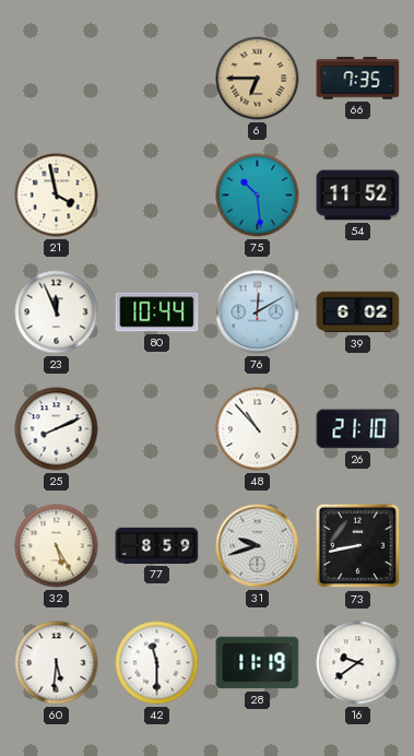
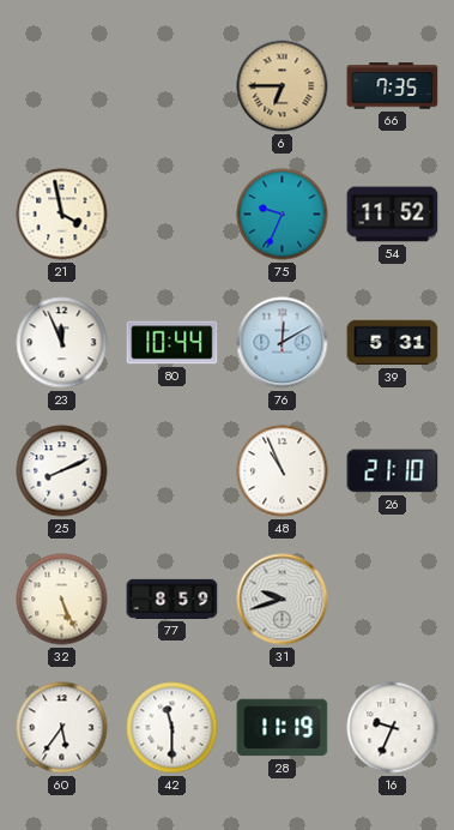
75: 10:29 -> 9:34
39: 6:02 -> 5:31
48: 10:53 -> 10:56
32: 5:25 -> 5:26
73: 8:43 -> none
60: 5:31 -> 5:36
16: 9:39 -> 9:34
